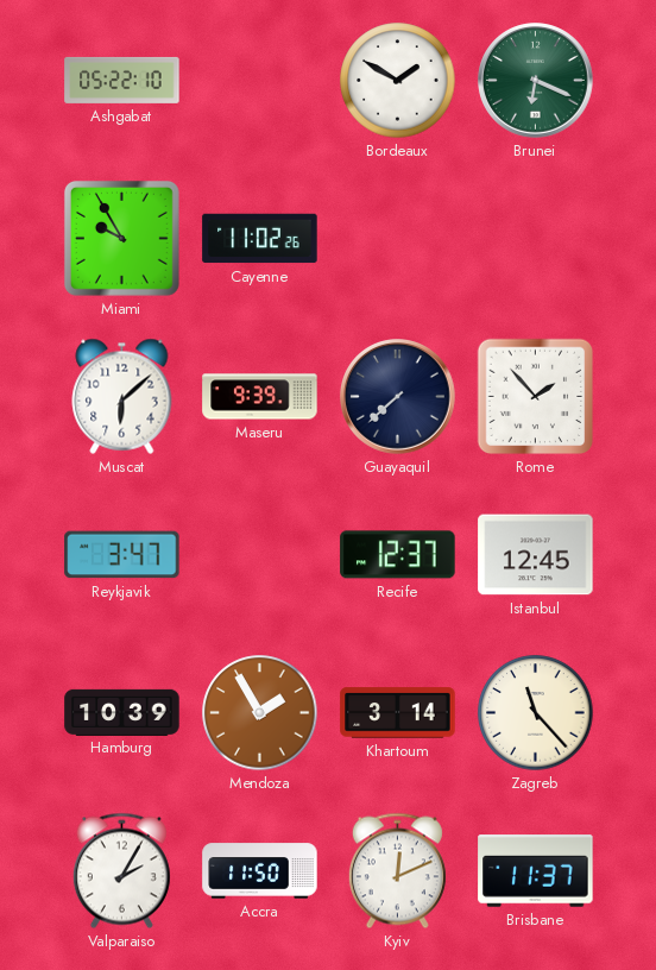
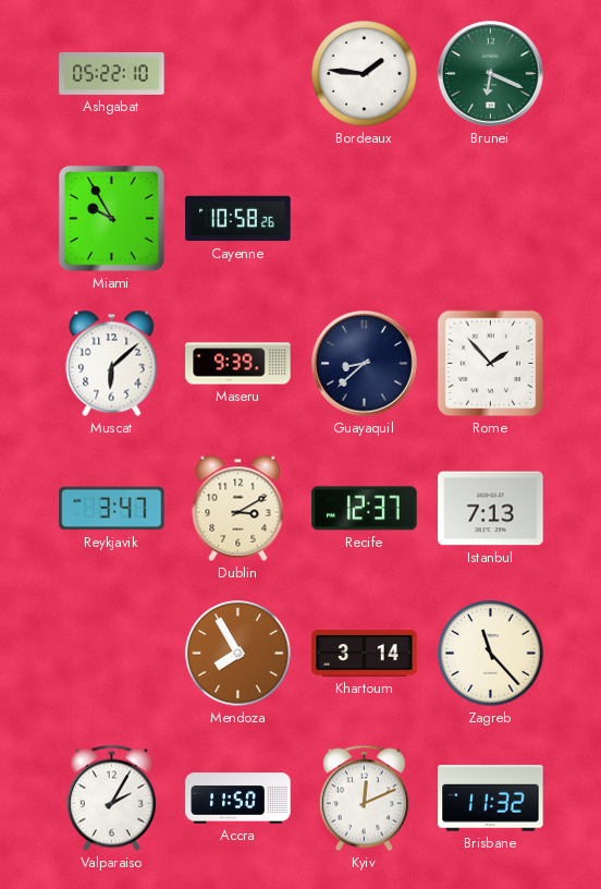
Bordeaux: 1:50 -> 1:46
Cayenne: 11:02 -> 10:58
Guayaquil: 7:38 -> 8:38
Dublin: none -> 3:10
Istanbul: 12:45 -> 7:13
Hamburg: 10:39 -> none
Mendoza: 1:55 -> 7:55
Brisbane: 11:37 -> 11:32
